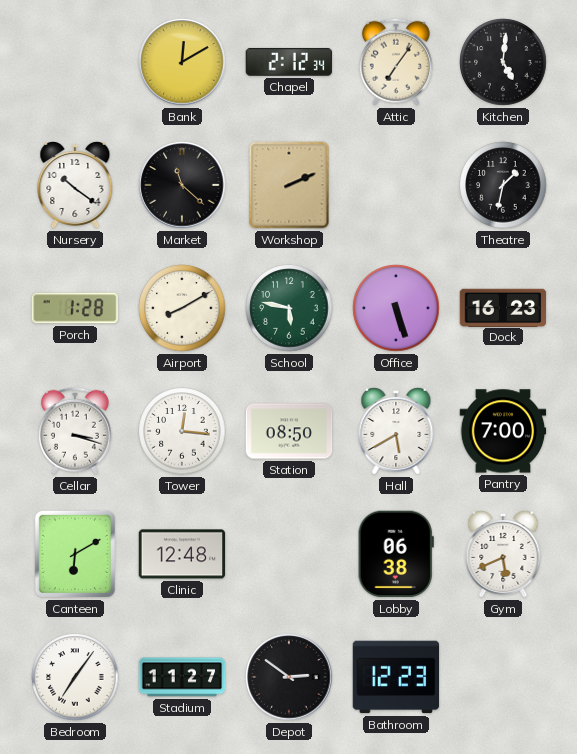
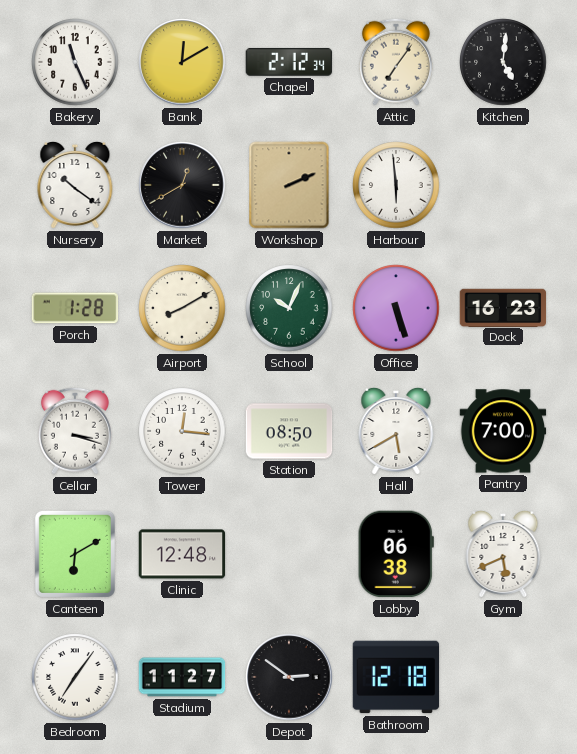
Bakery: none -> 11:26
Market: 11:22 -> 12:40
Harbour: none -> 5:59
Theatre: 1:32 -> none
School: 5:47 -> 10:04
Bathroom: 12:23 -> 12:18
